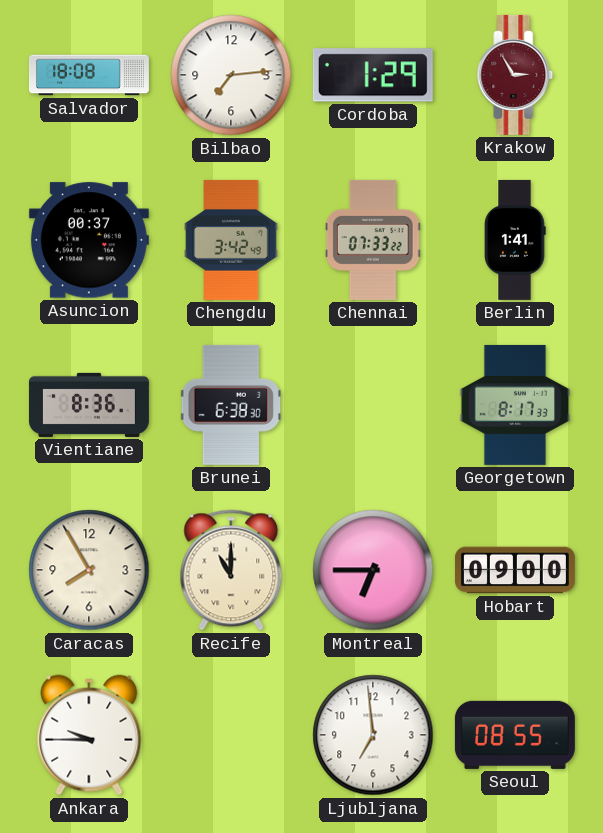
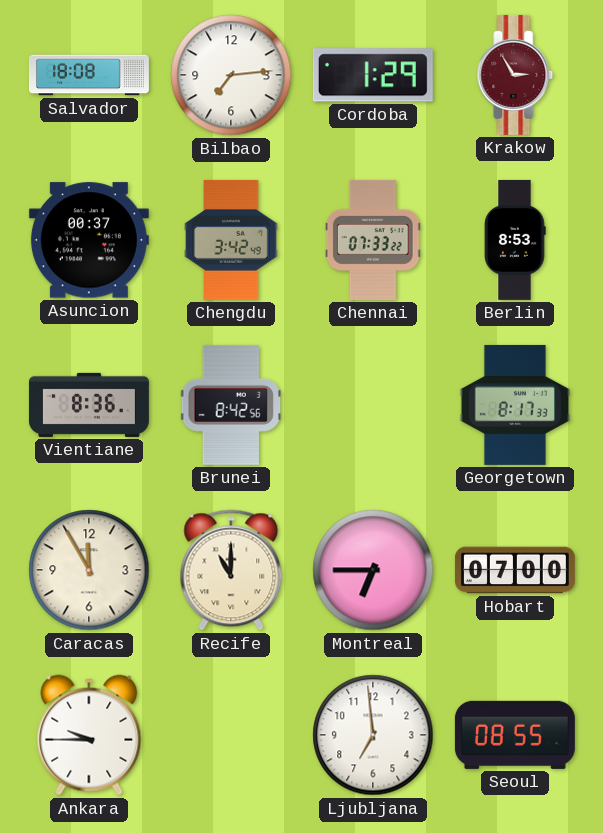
Berlin: 1:41 -> 8:53
Brunei: 6:38 -> 8:42
Caracas: 7:55 -> 11:55
Hobart: 09:00 -> 07:00
